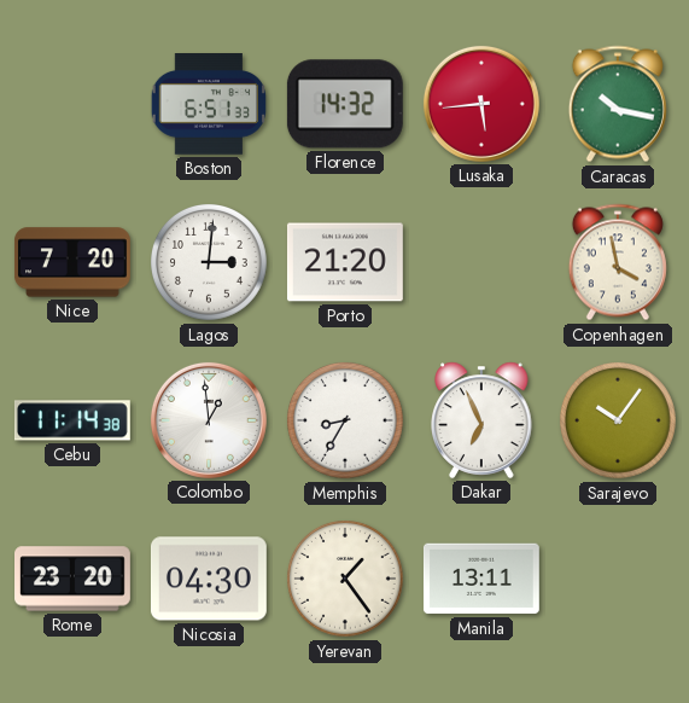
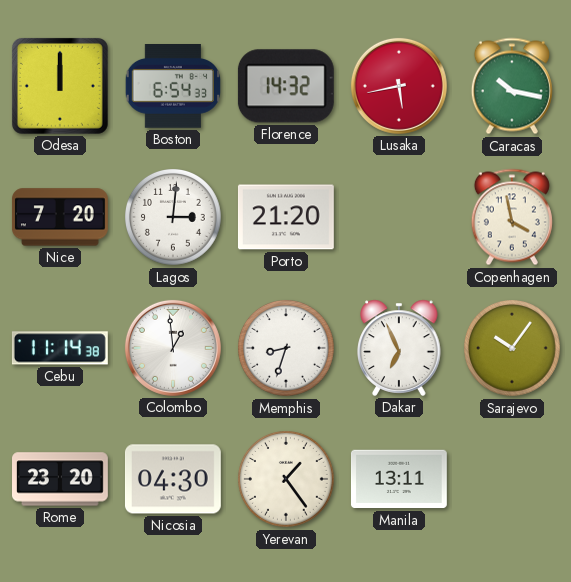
Odesa: none -> 12:00
Boston: 6:51 -> 6:54
Lusaka: 5:44 -> 5:43
Memphis: 8:35 -> 8:33
